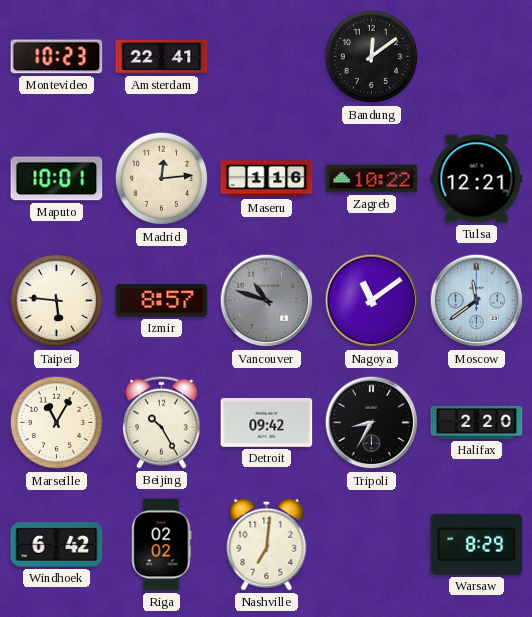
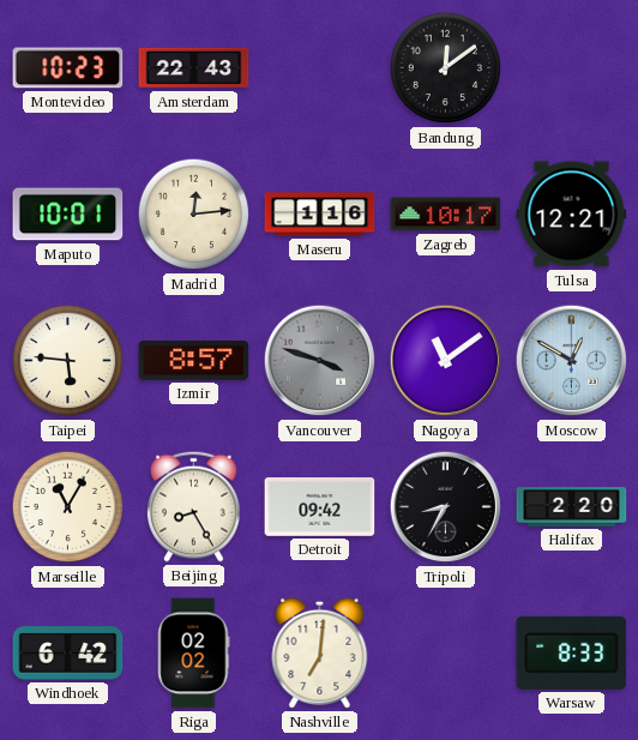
Amsterdam: 22:41 -> 22:43
Zagreb: 10:22 -> 10:17
Vancouver: 10:48 -> 3:48
Moscow: 11:39 -> 12:50
Beijing: 10:25 -> 8:25
Warsaw: 8:29 -> 8:33
